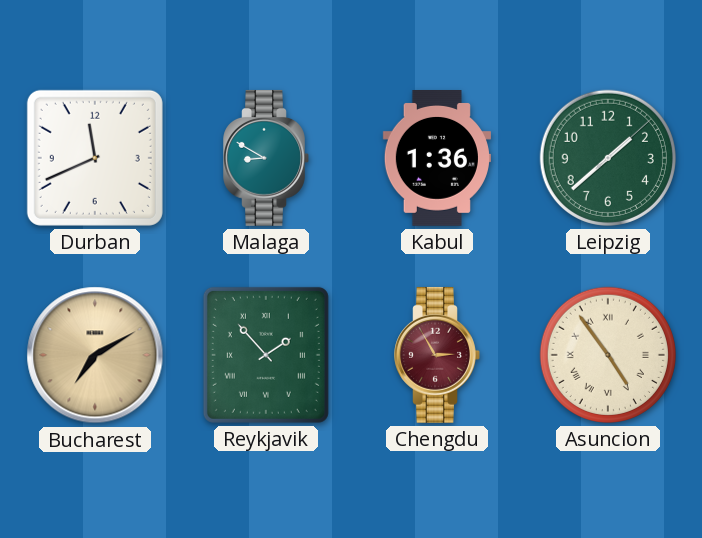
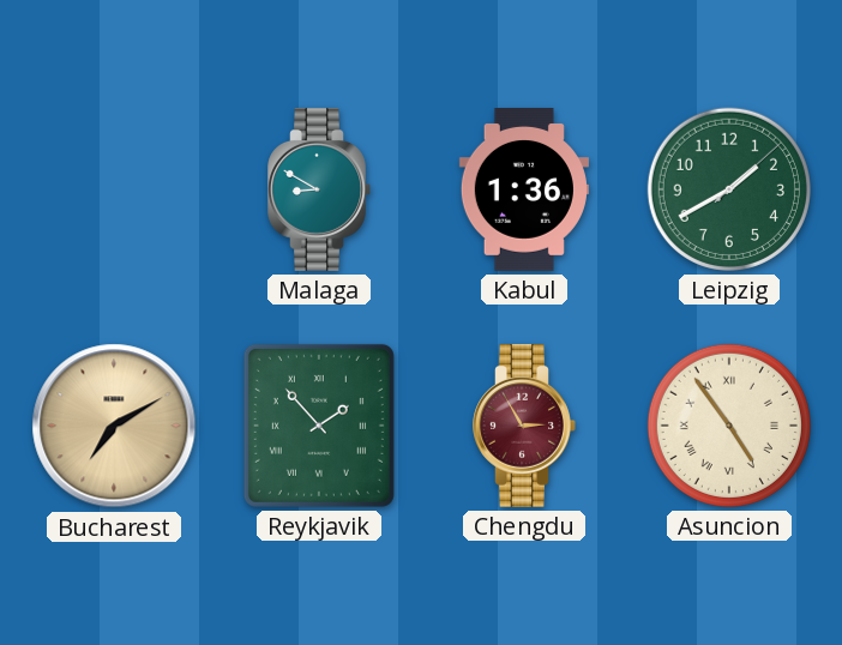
Durban: 11:41 -> none
Leipzig: 1:38 -> 1:40
